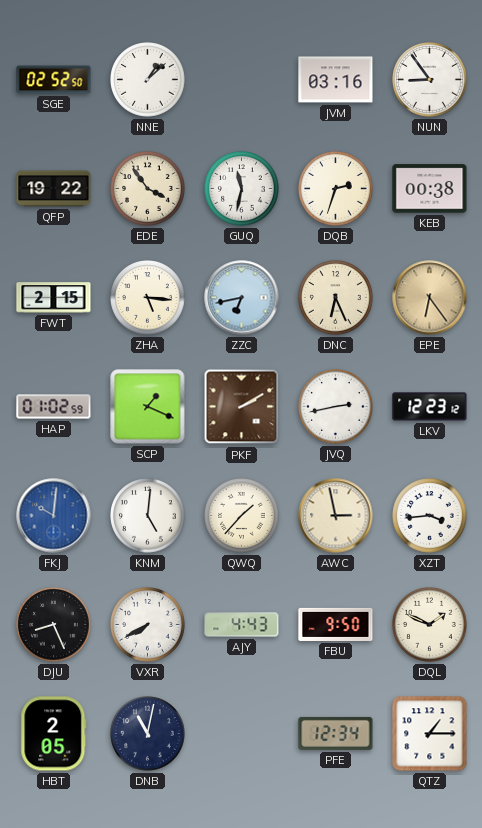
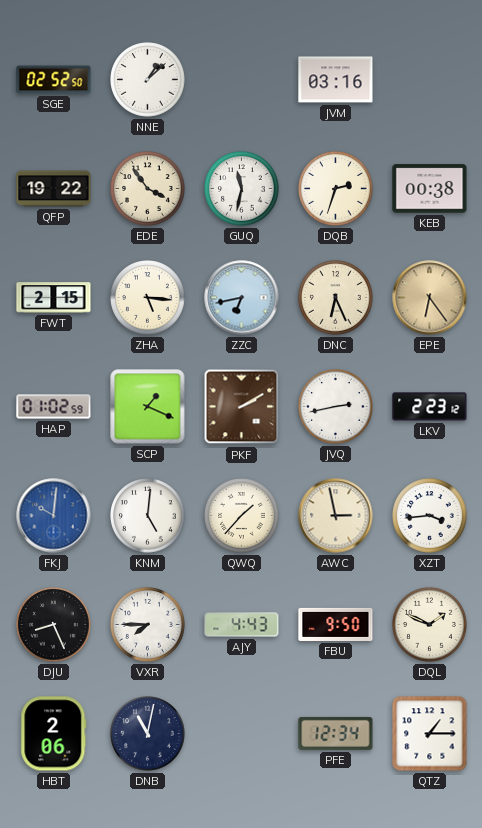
NUN: 8:54 -> none
LKV: 12:23 -> 2:23
VXR: 7:40 -> 7:45
HBT: 2:05 -> 2:06
